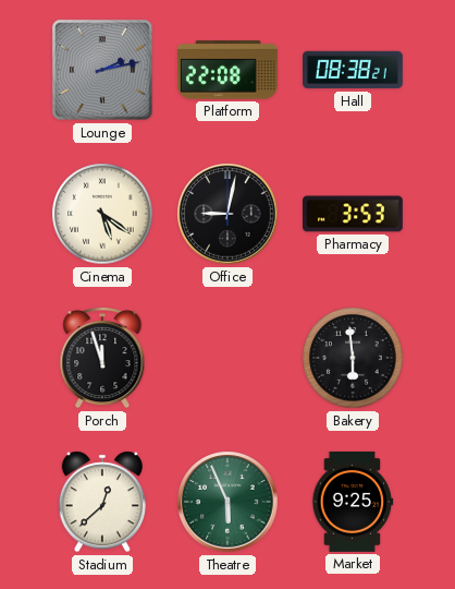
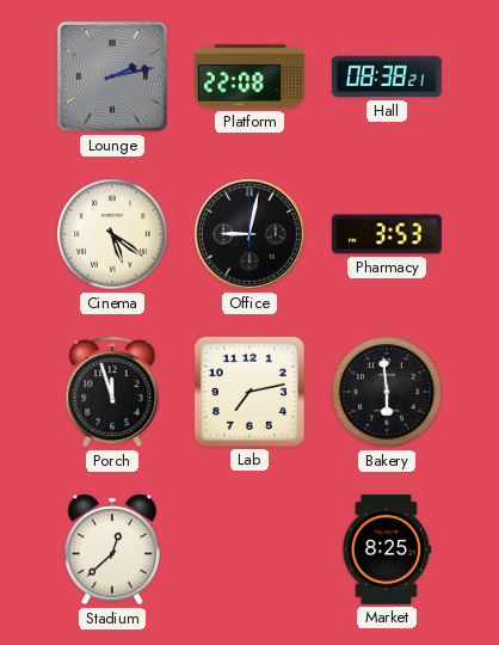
Lab: none -> 7:13
Theatre: 5:56 -> none
Market: 9:25 -> 8:25
